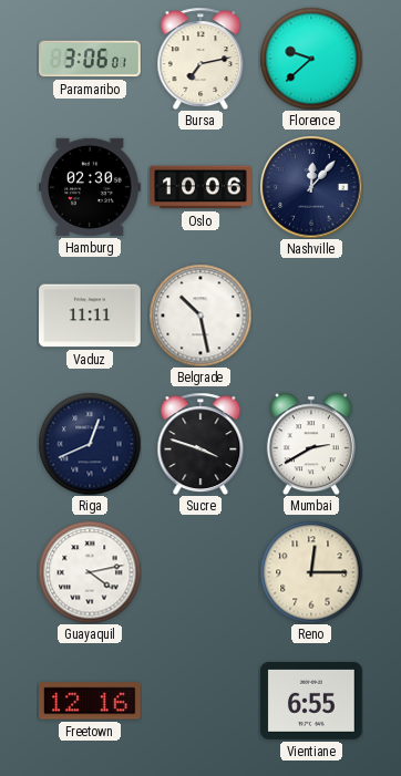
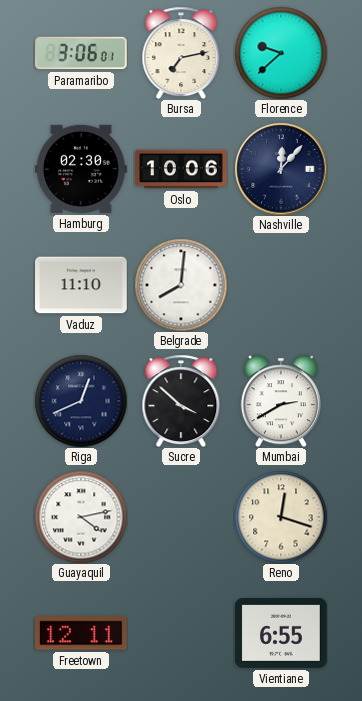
Vaduz: 11:11 -> 11:10
Belgrade: 10:28 -> 8:01
Sucre: 3:48 -> 3:52
Reno: 12:15 -> 12:18
Freetown: 12:16 -> 12:11
